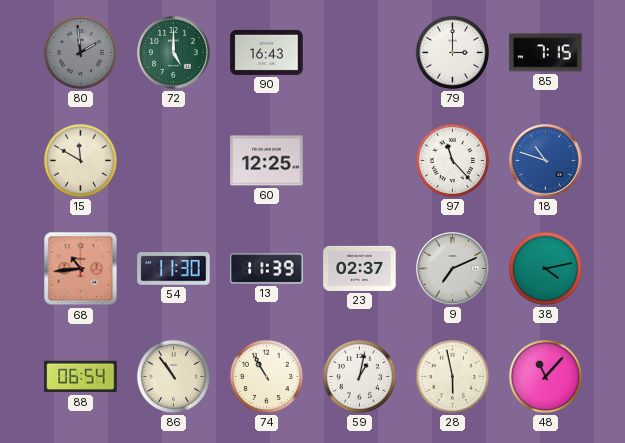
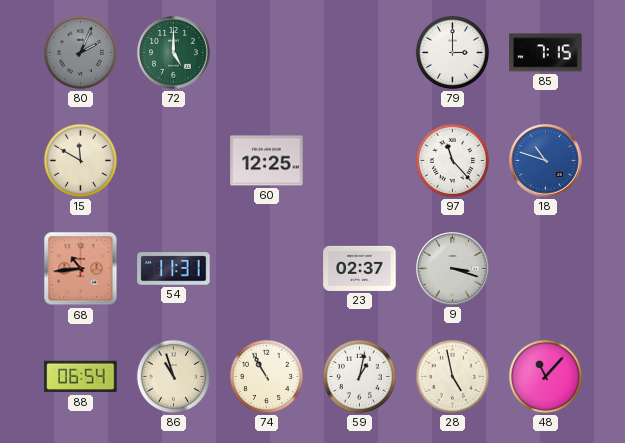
80: 1:59 -> 2:04
90: 16:43 -> none
54: 11:30 -> 11:31
13: 11:39 -> none
9: 7:11 -> 3:18
38: 4:13 -> none
86: 10:54 -> 10:57
28: 5:58 -> 4:58
